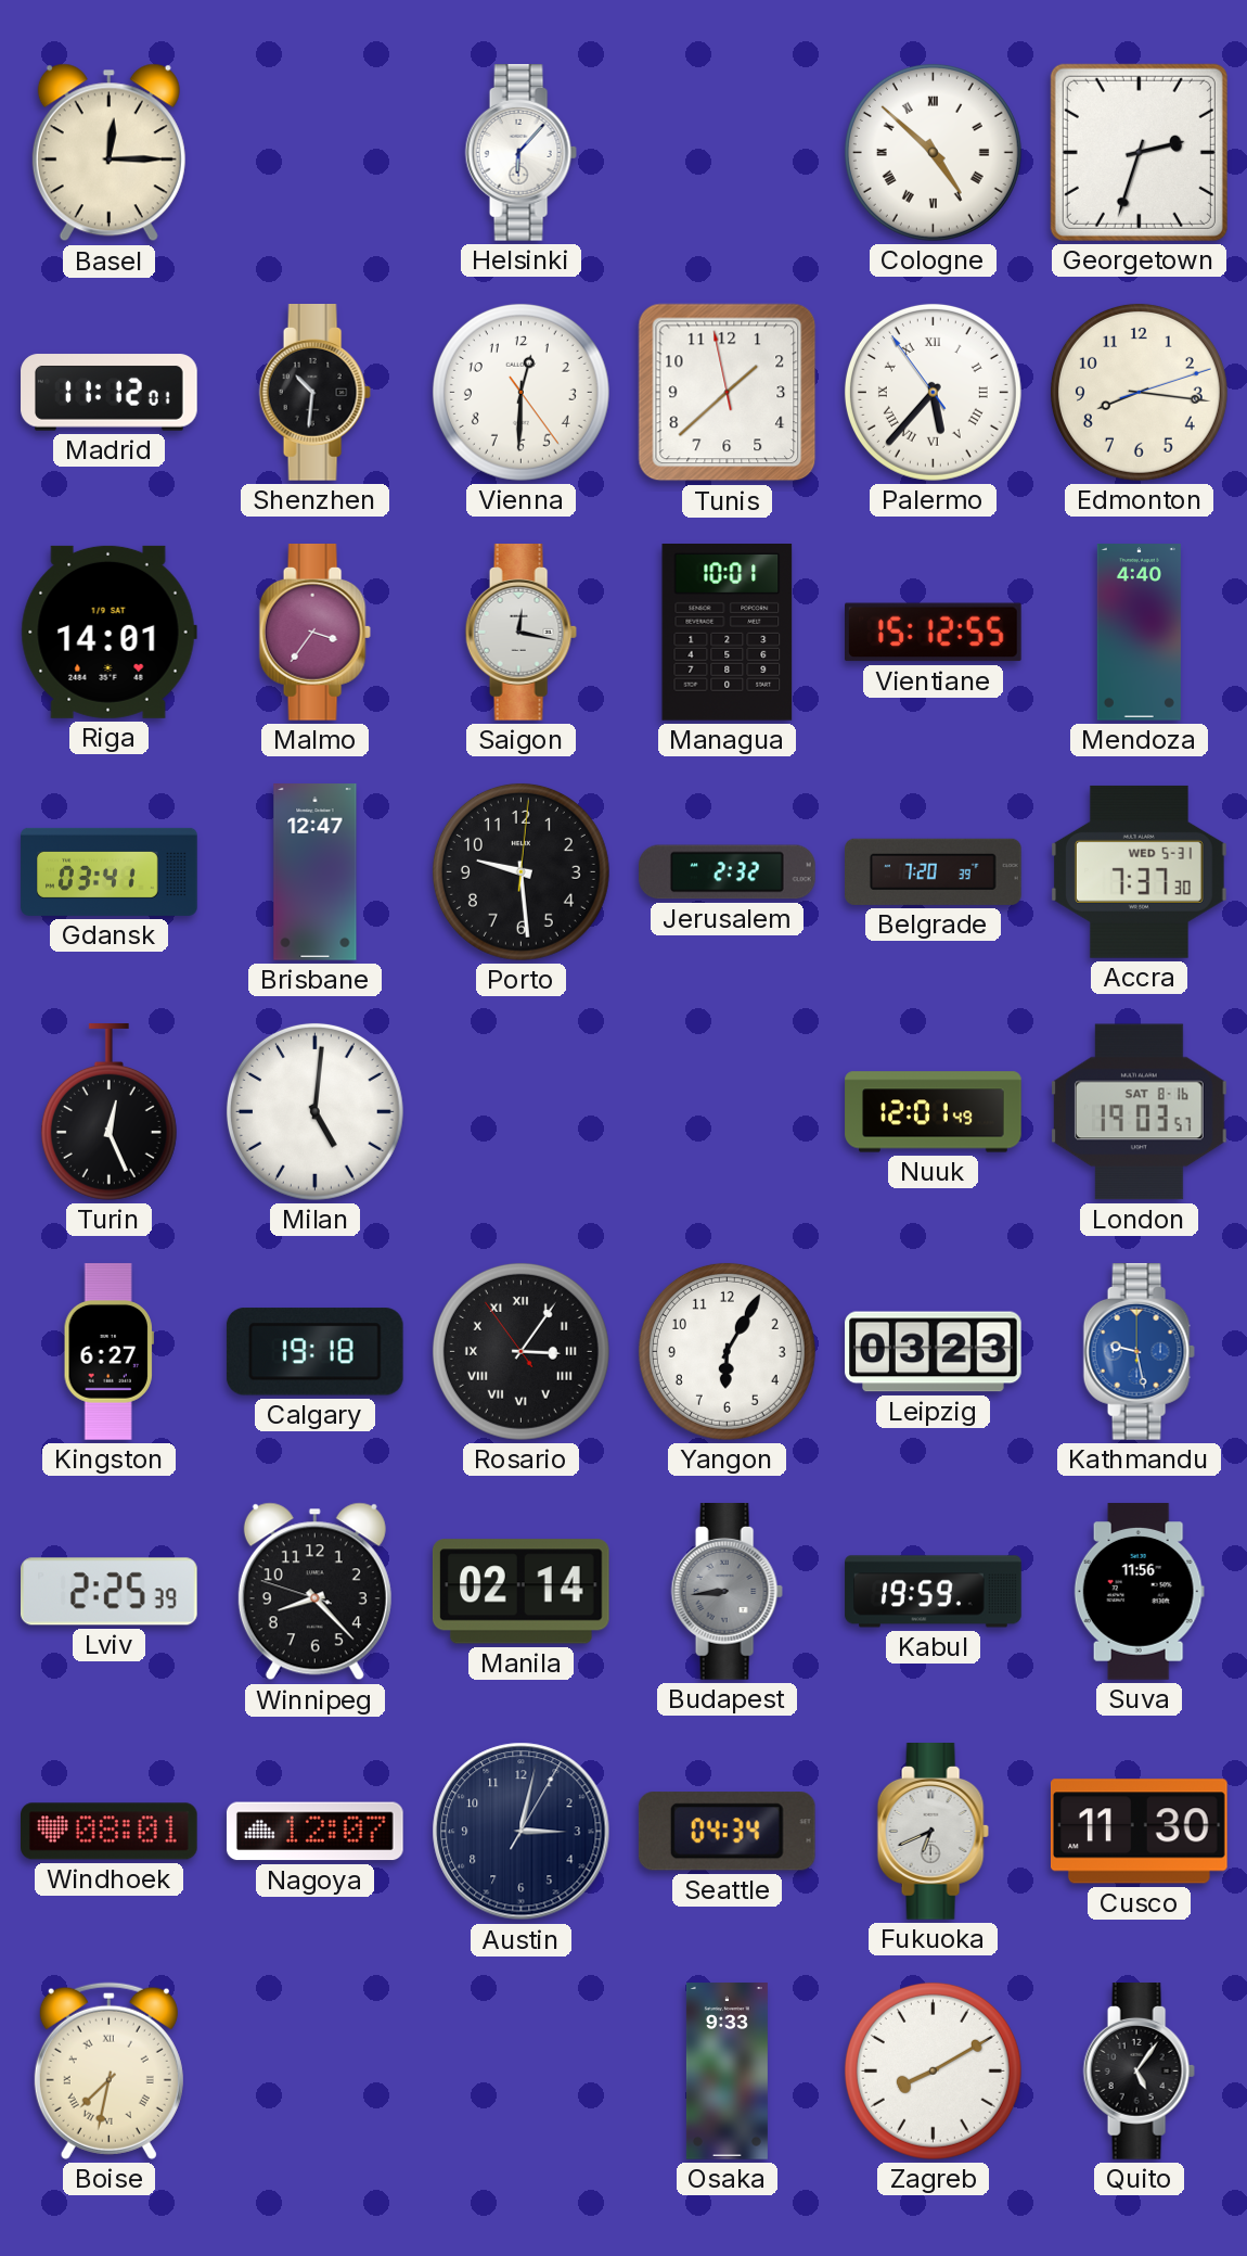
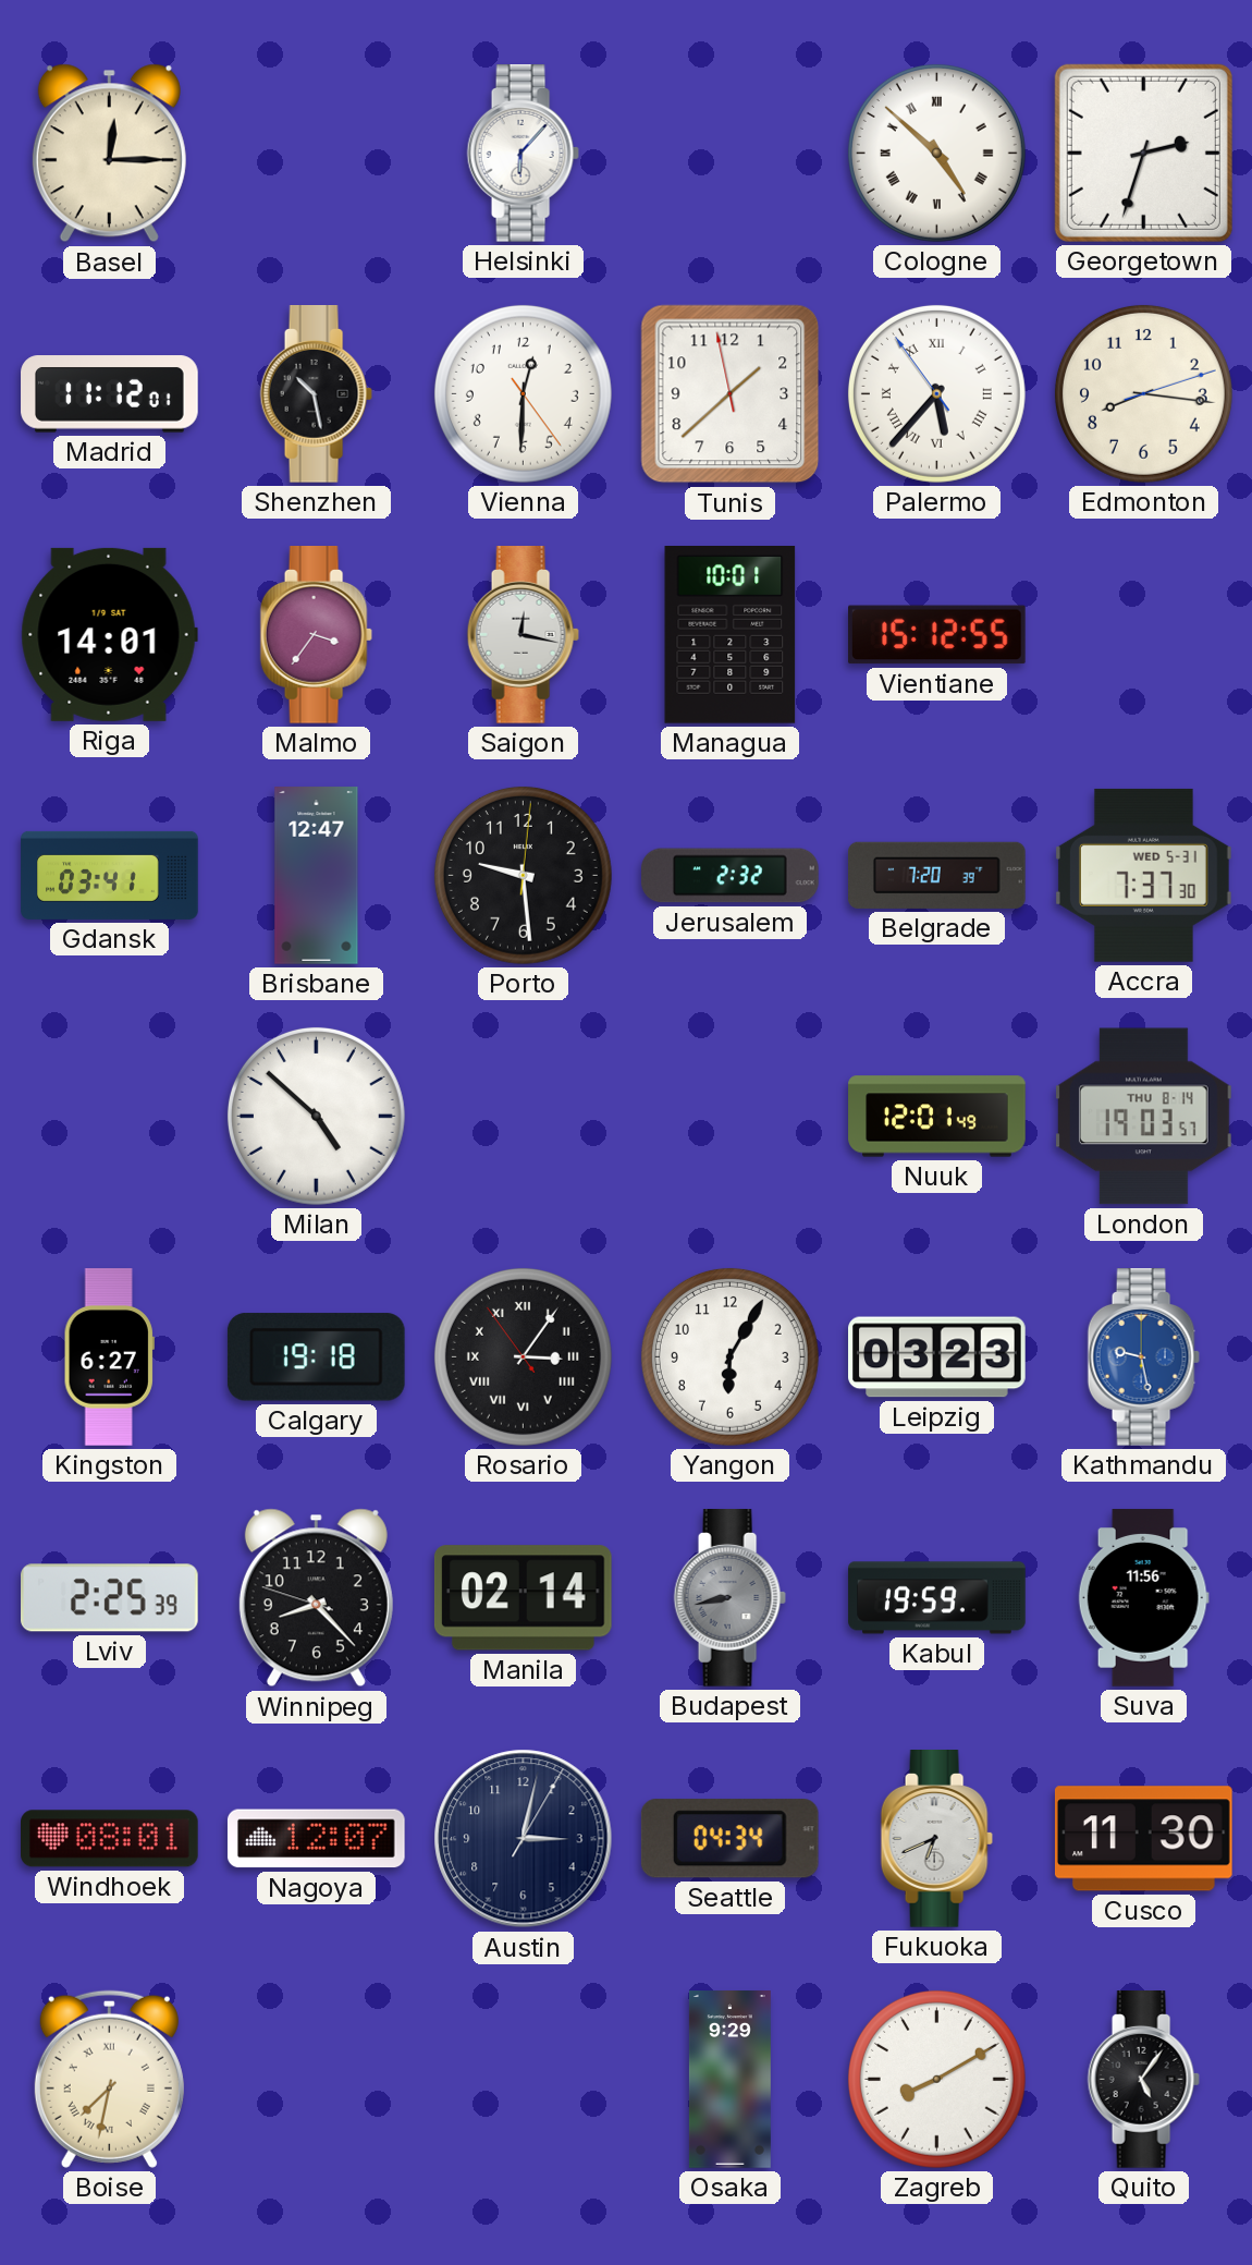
Shenzhen: 10:31 -> 10:28
Mendoza: 4:40 -> none
Turin: 12:26 -> none
Milan: 5:01 -> 4:52
London date: SAT 8-16 -> THU 8-14
Budapest: 8:44 -> 8:43
Osaka: 9:33 -> 9:29
